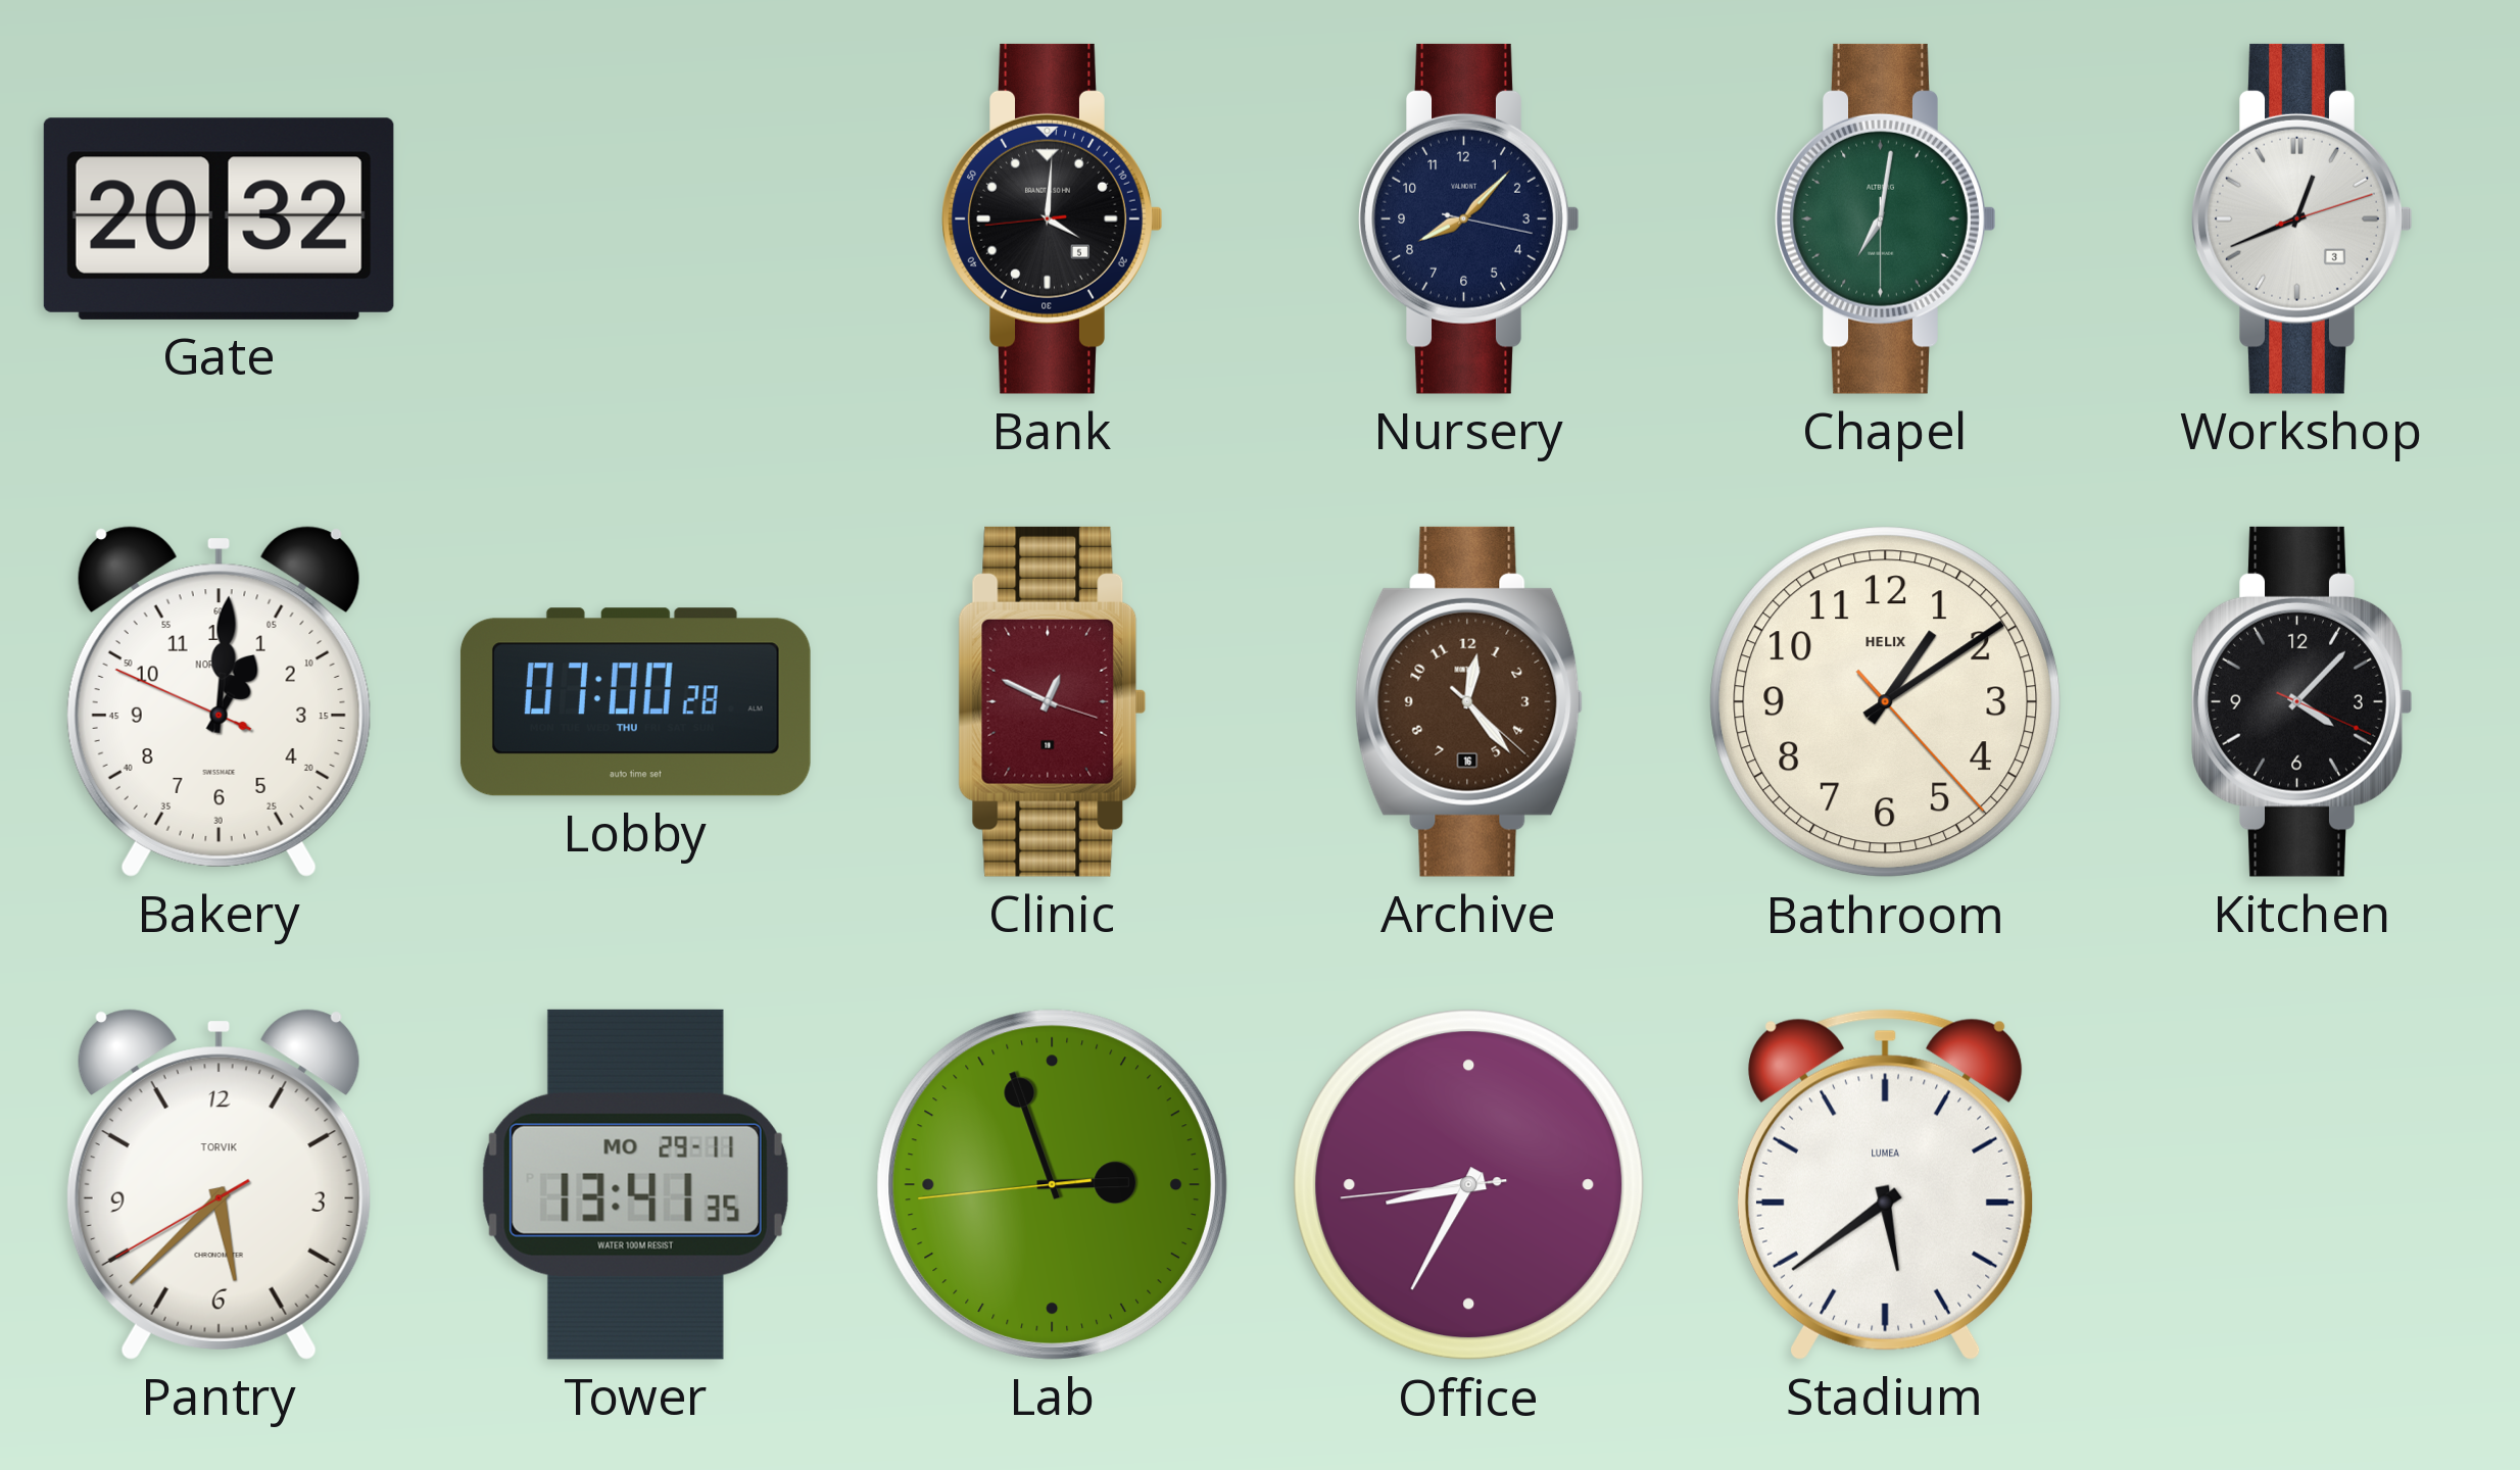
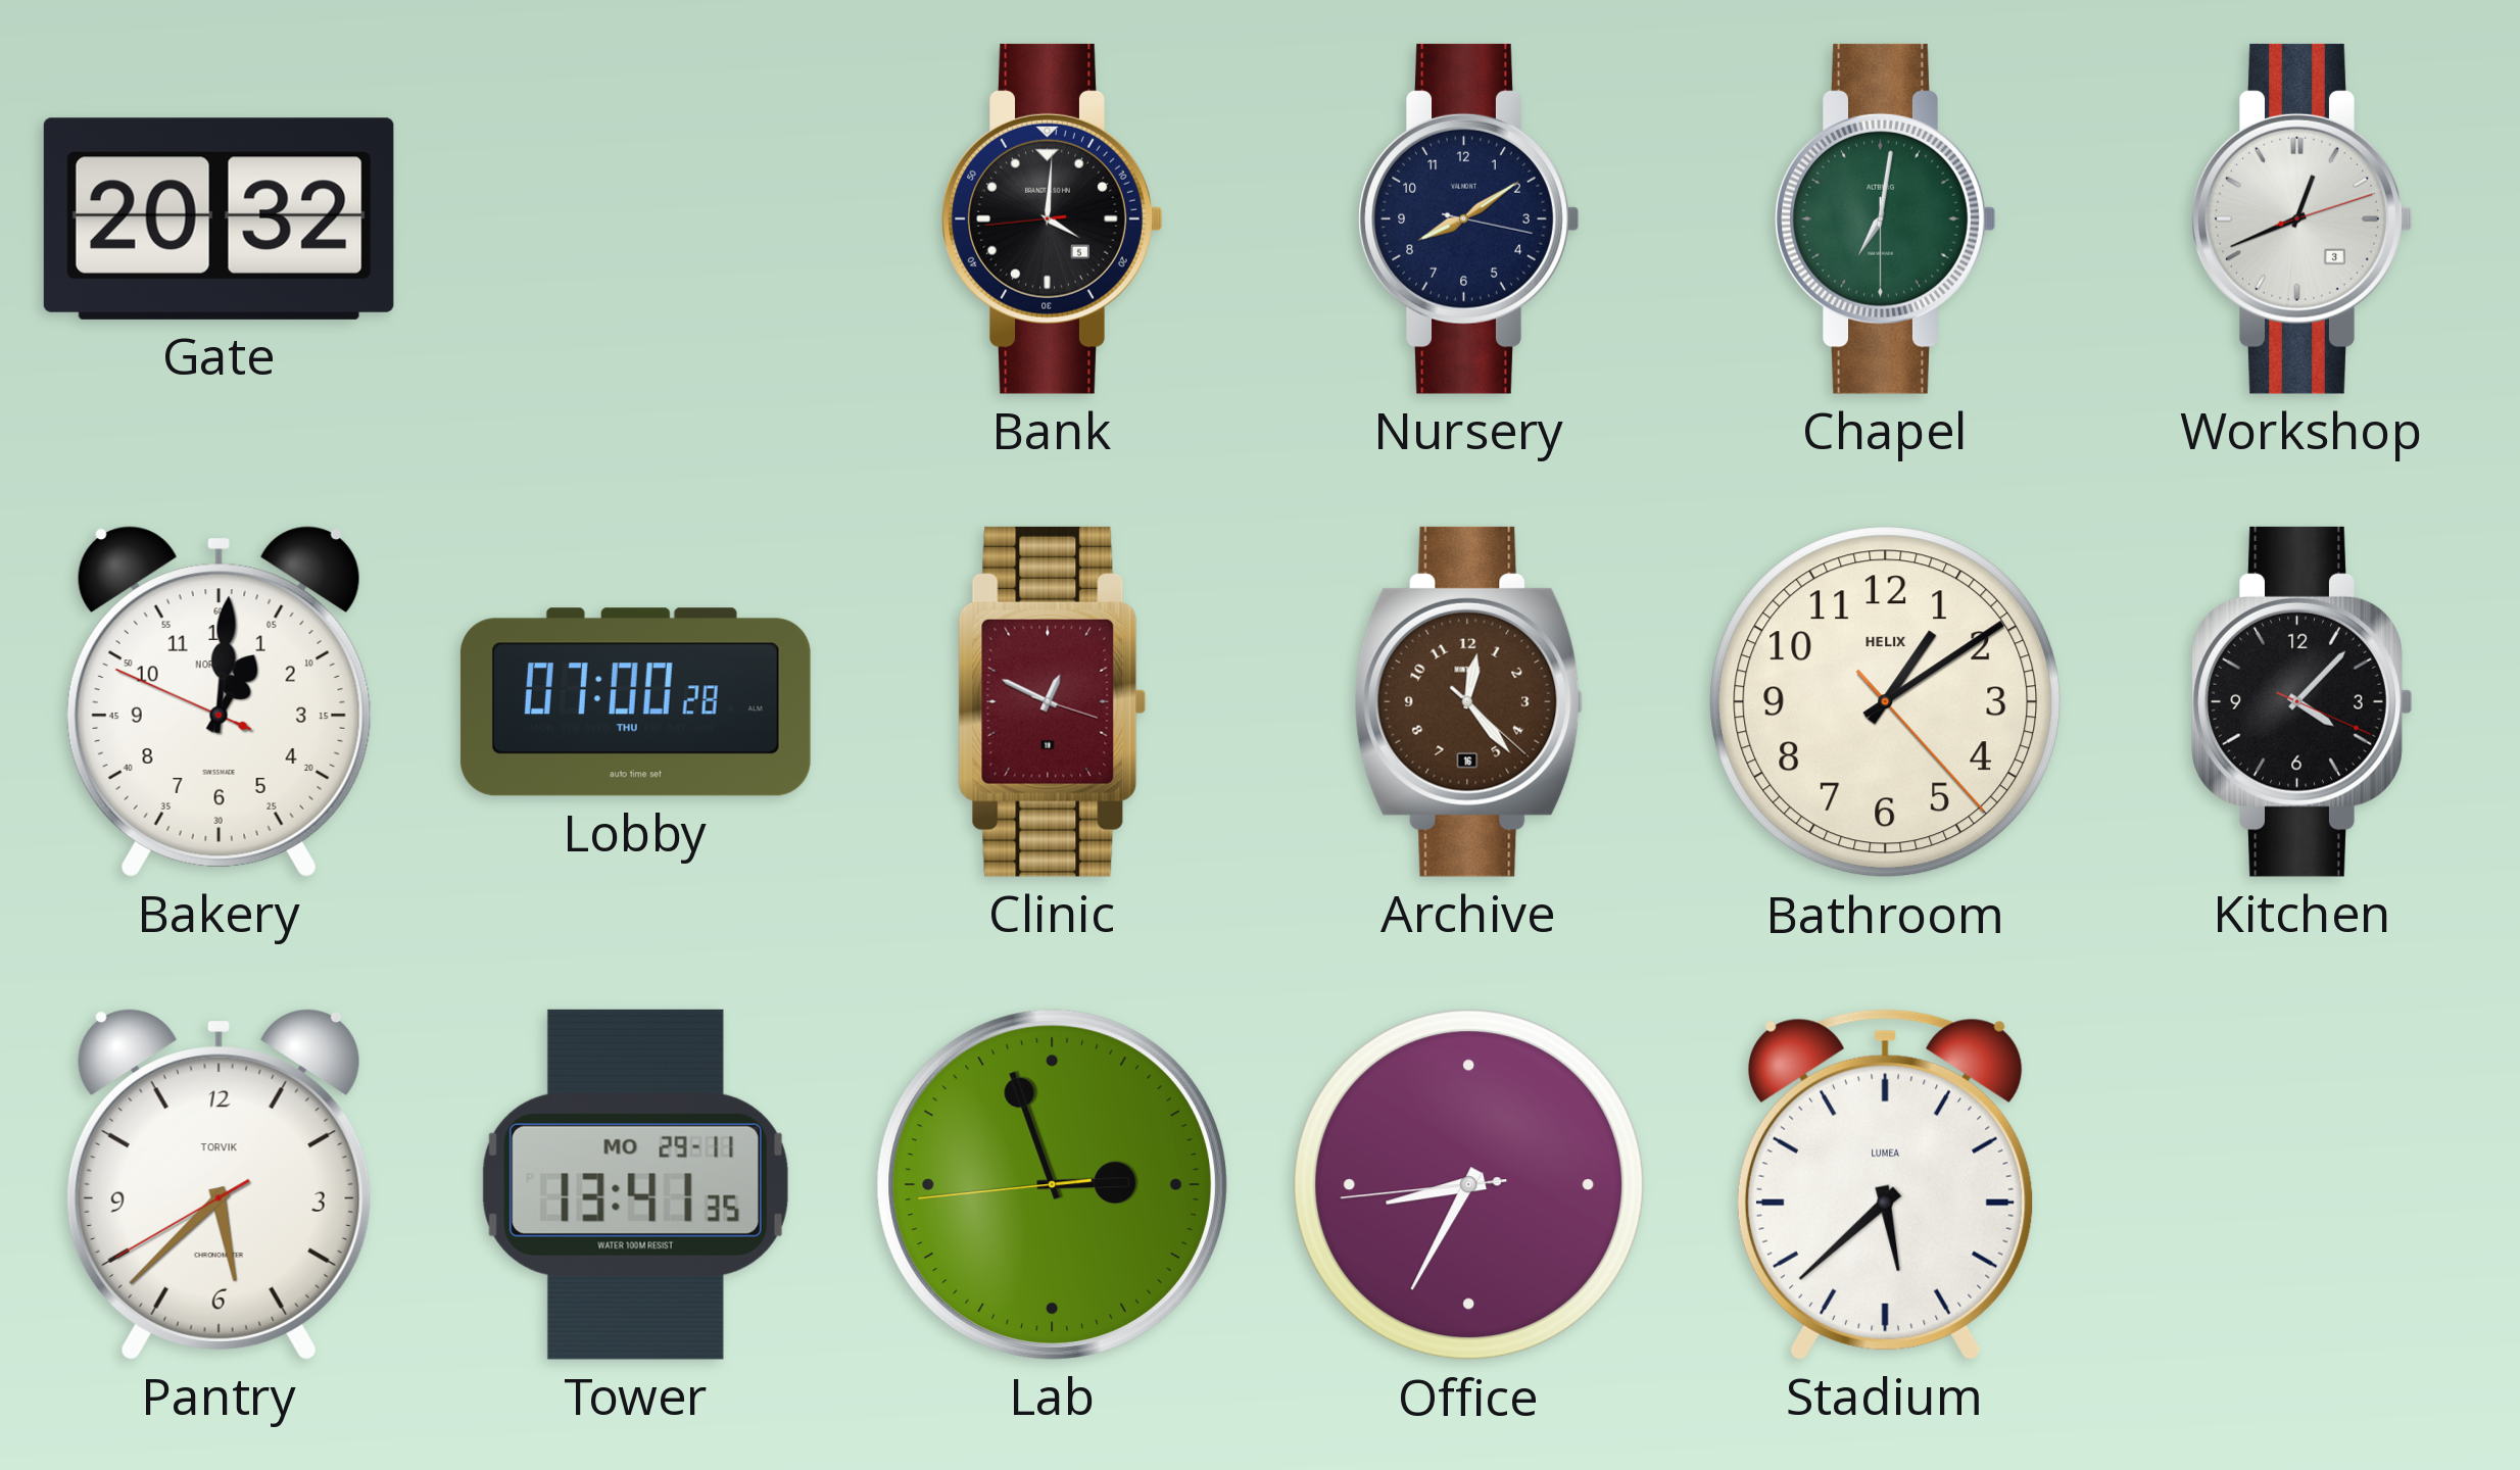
Nursery: 8:07 -> 8:09
Stadium: 5:39 -> 5:38
